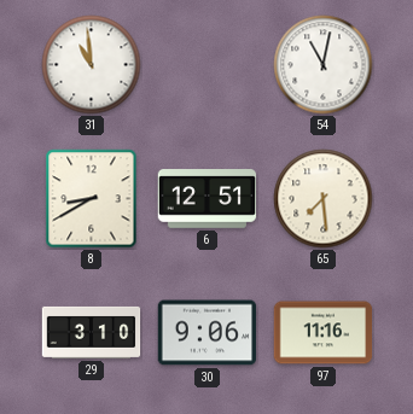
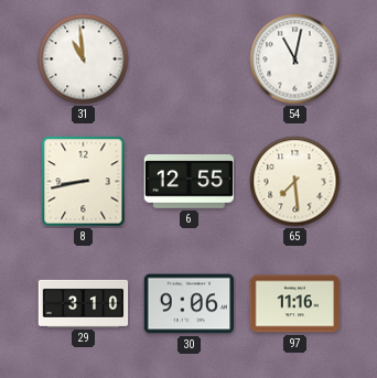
8: 8:40 -> 8:43
6: 12:51 -> 12:55
